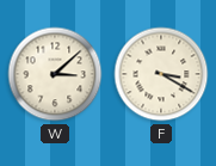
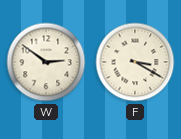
W: 3:08 -> 2:51
